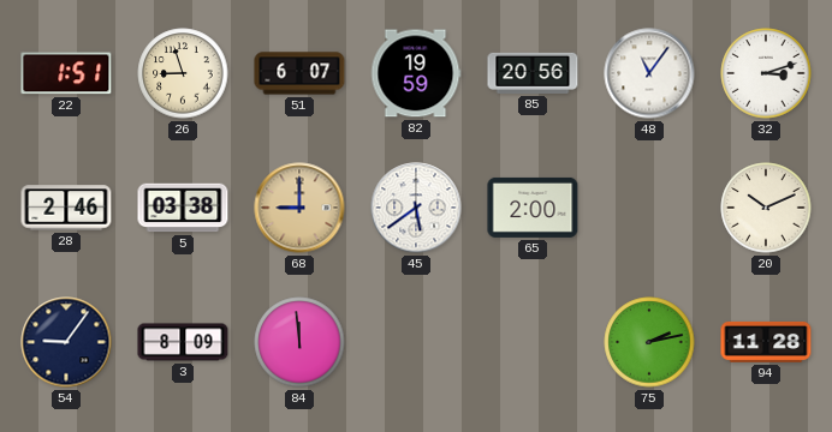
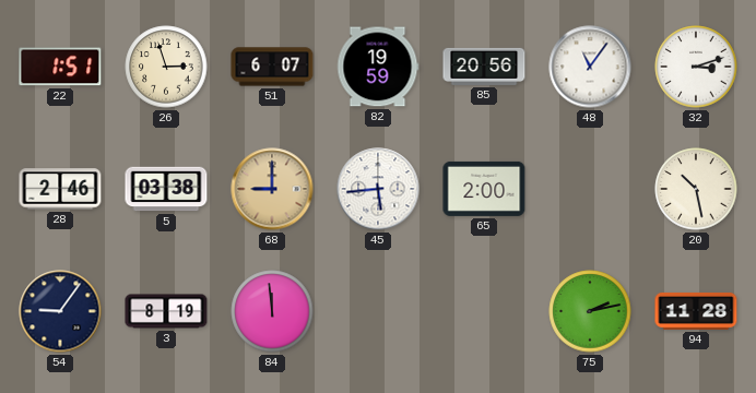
26: 8:57 -> 2:57
45: 5:39 -> 5:44
20: 10:11 -> 10:28
3: 8:09 -> 8:19
